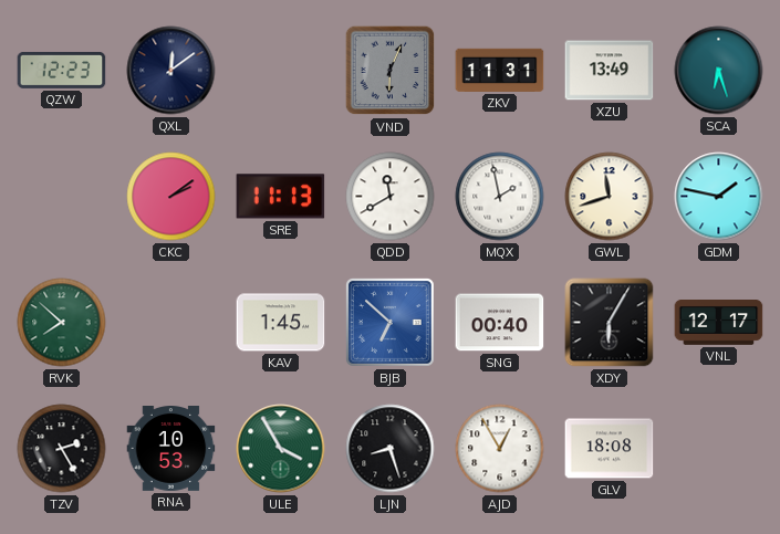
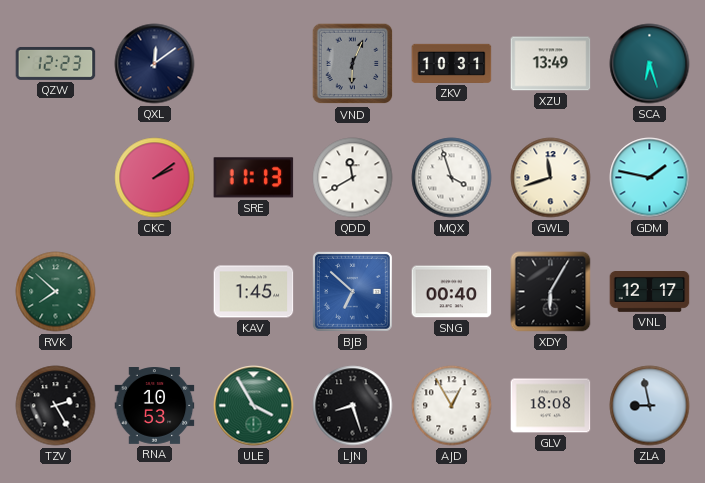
ZKV: 11:31 -> 10:31
MQX: 1:58 -> 3:57
ZLA: none -> 8:58
